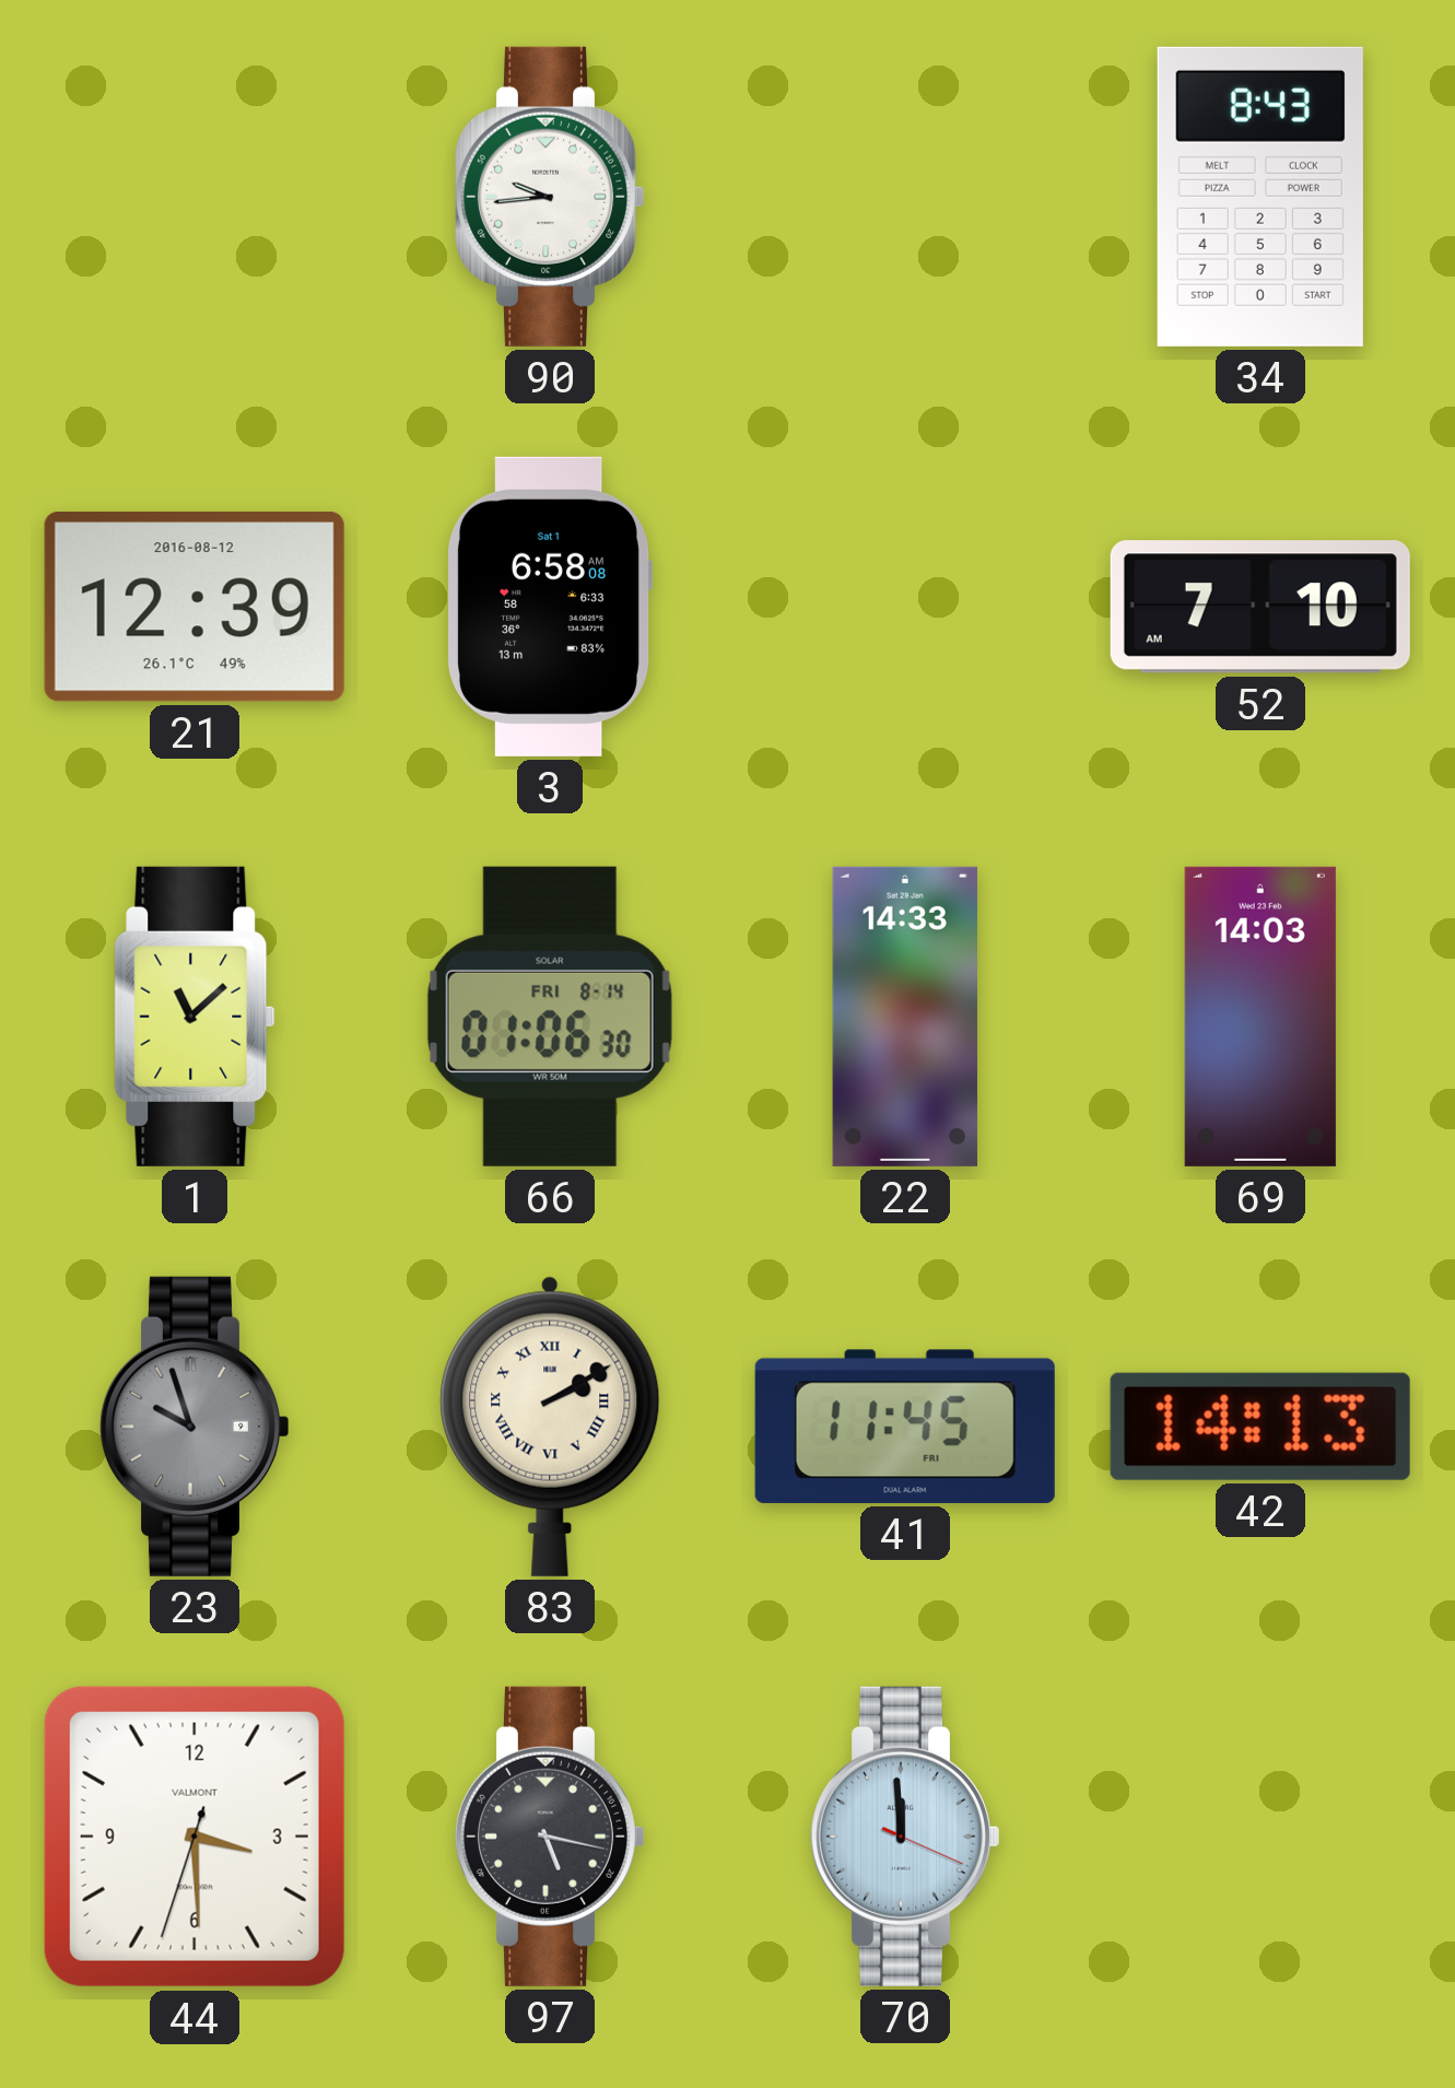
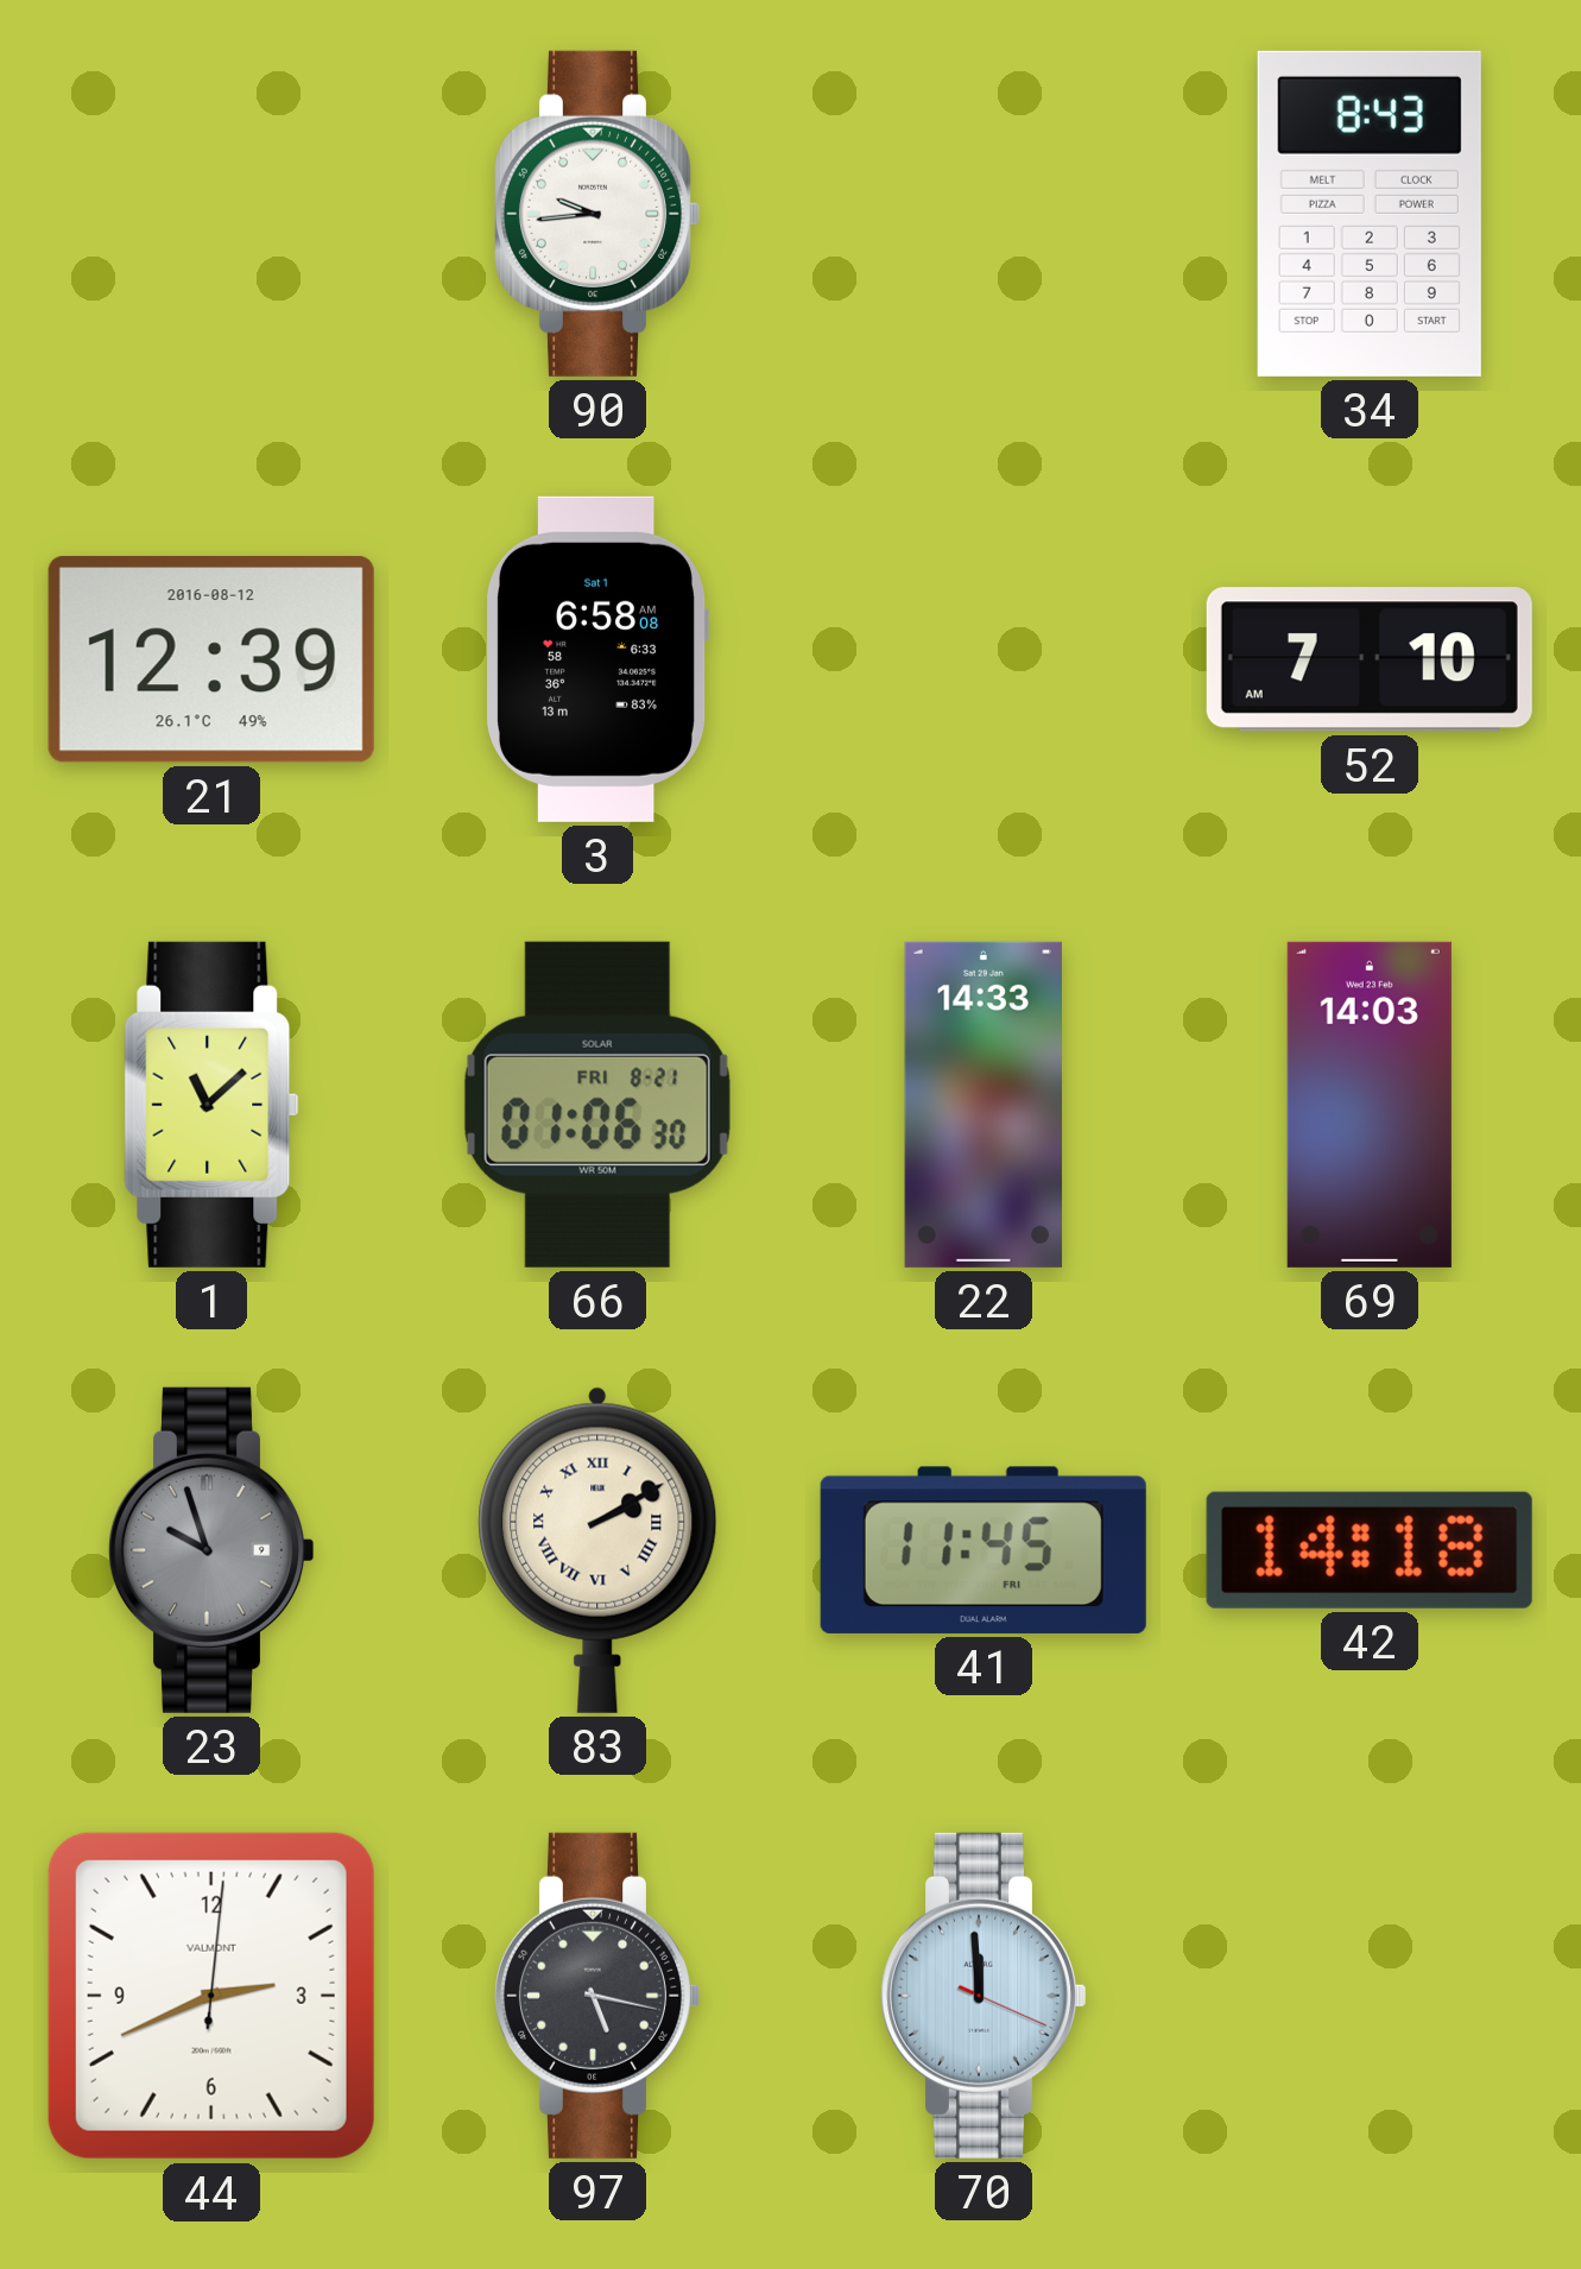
66 date: FRI 8-14 -> FRI 8-21
42: 14:13 -> 14:18
44: 3:29 -> 2:41
